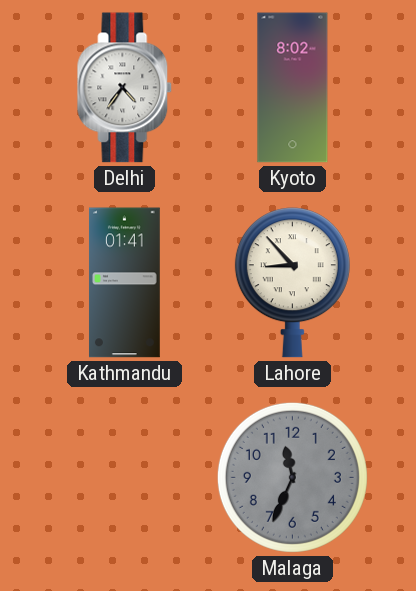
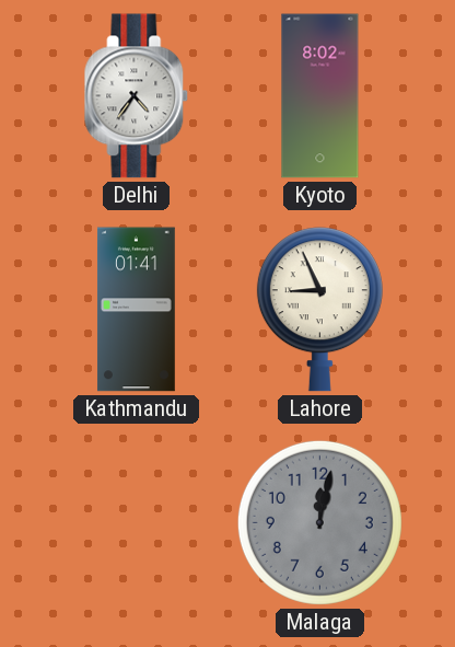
Lahore: 8:53 -> 8:56
Malaga: 11:34 -> 12:02
